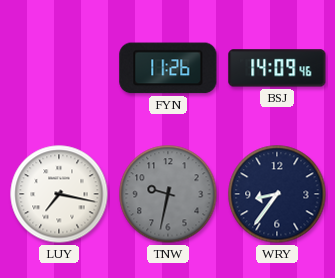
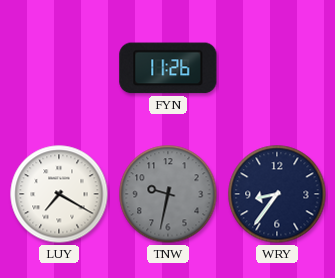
BSJ: 14:09 -> none
LUY: 7:17 -> 7:20
